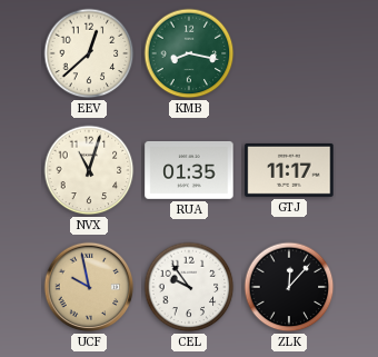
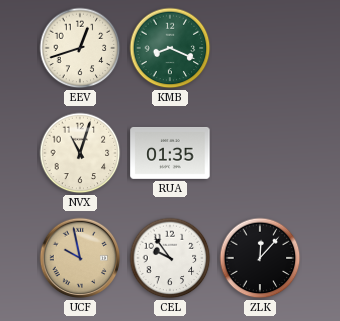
EEV: 12:38 -> 12:42
KMB: 8:17 -> 8:19
GTJ: 11:17 -> none
